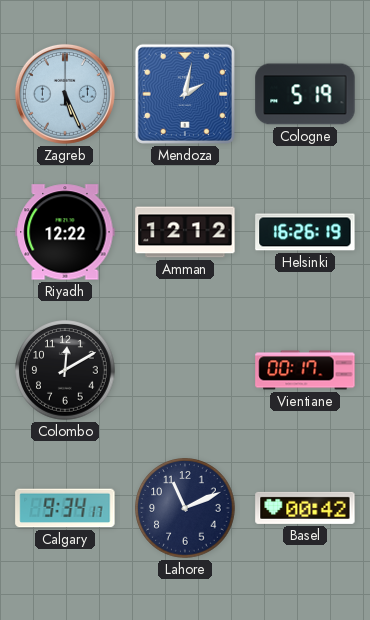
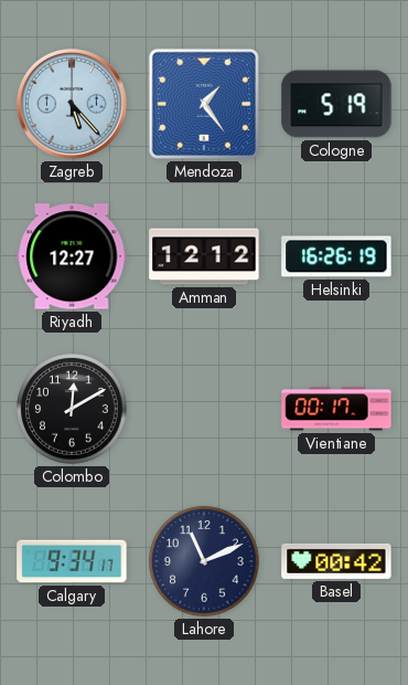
Zagreb: 5:26 -> 5:23
Mendoza: 2:02 -> 1:24
Riyadh: 12:22 -> 12:27
